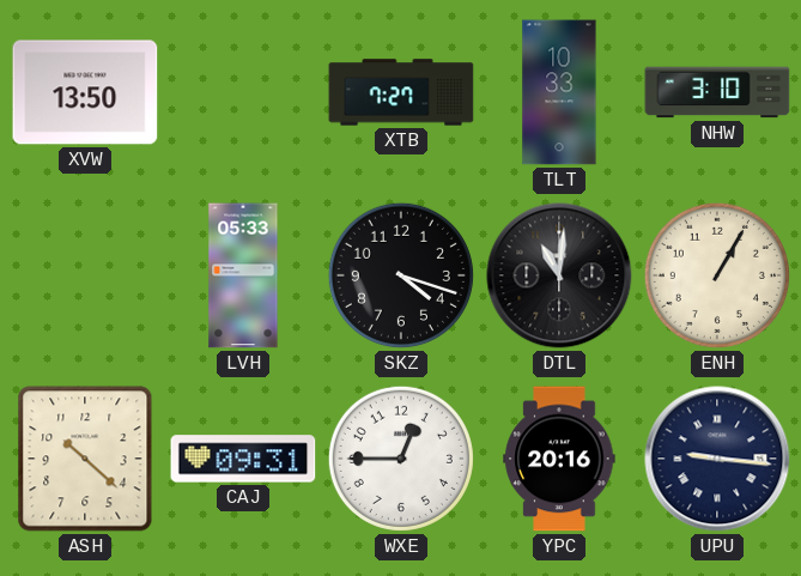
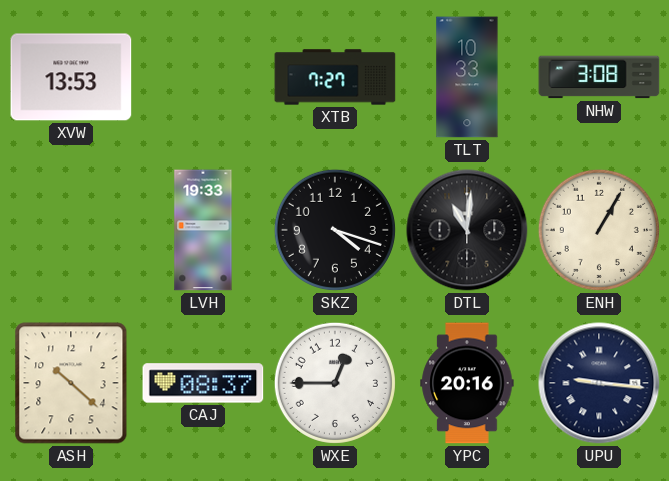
XVW: 13:50 -> 13:53
NHW: 3:10 -> 3:08
LVH: 05:33 -> 19:33
CAJ: 09:31 -> 08:37
